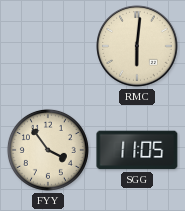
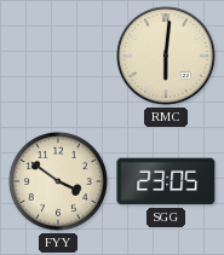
FYY: 3:54 -> 3:51
SGG: 11:05 -> 23:05
